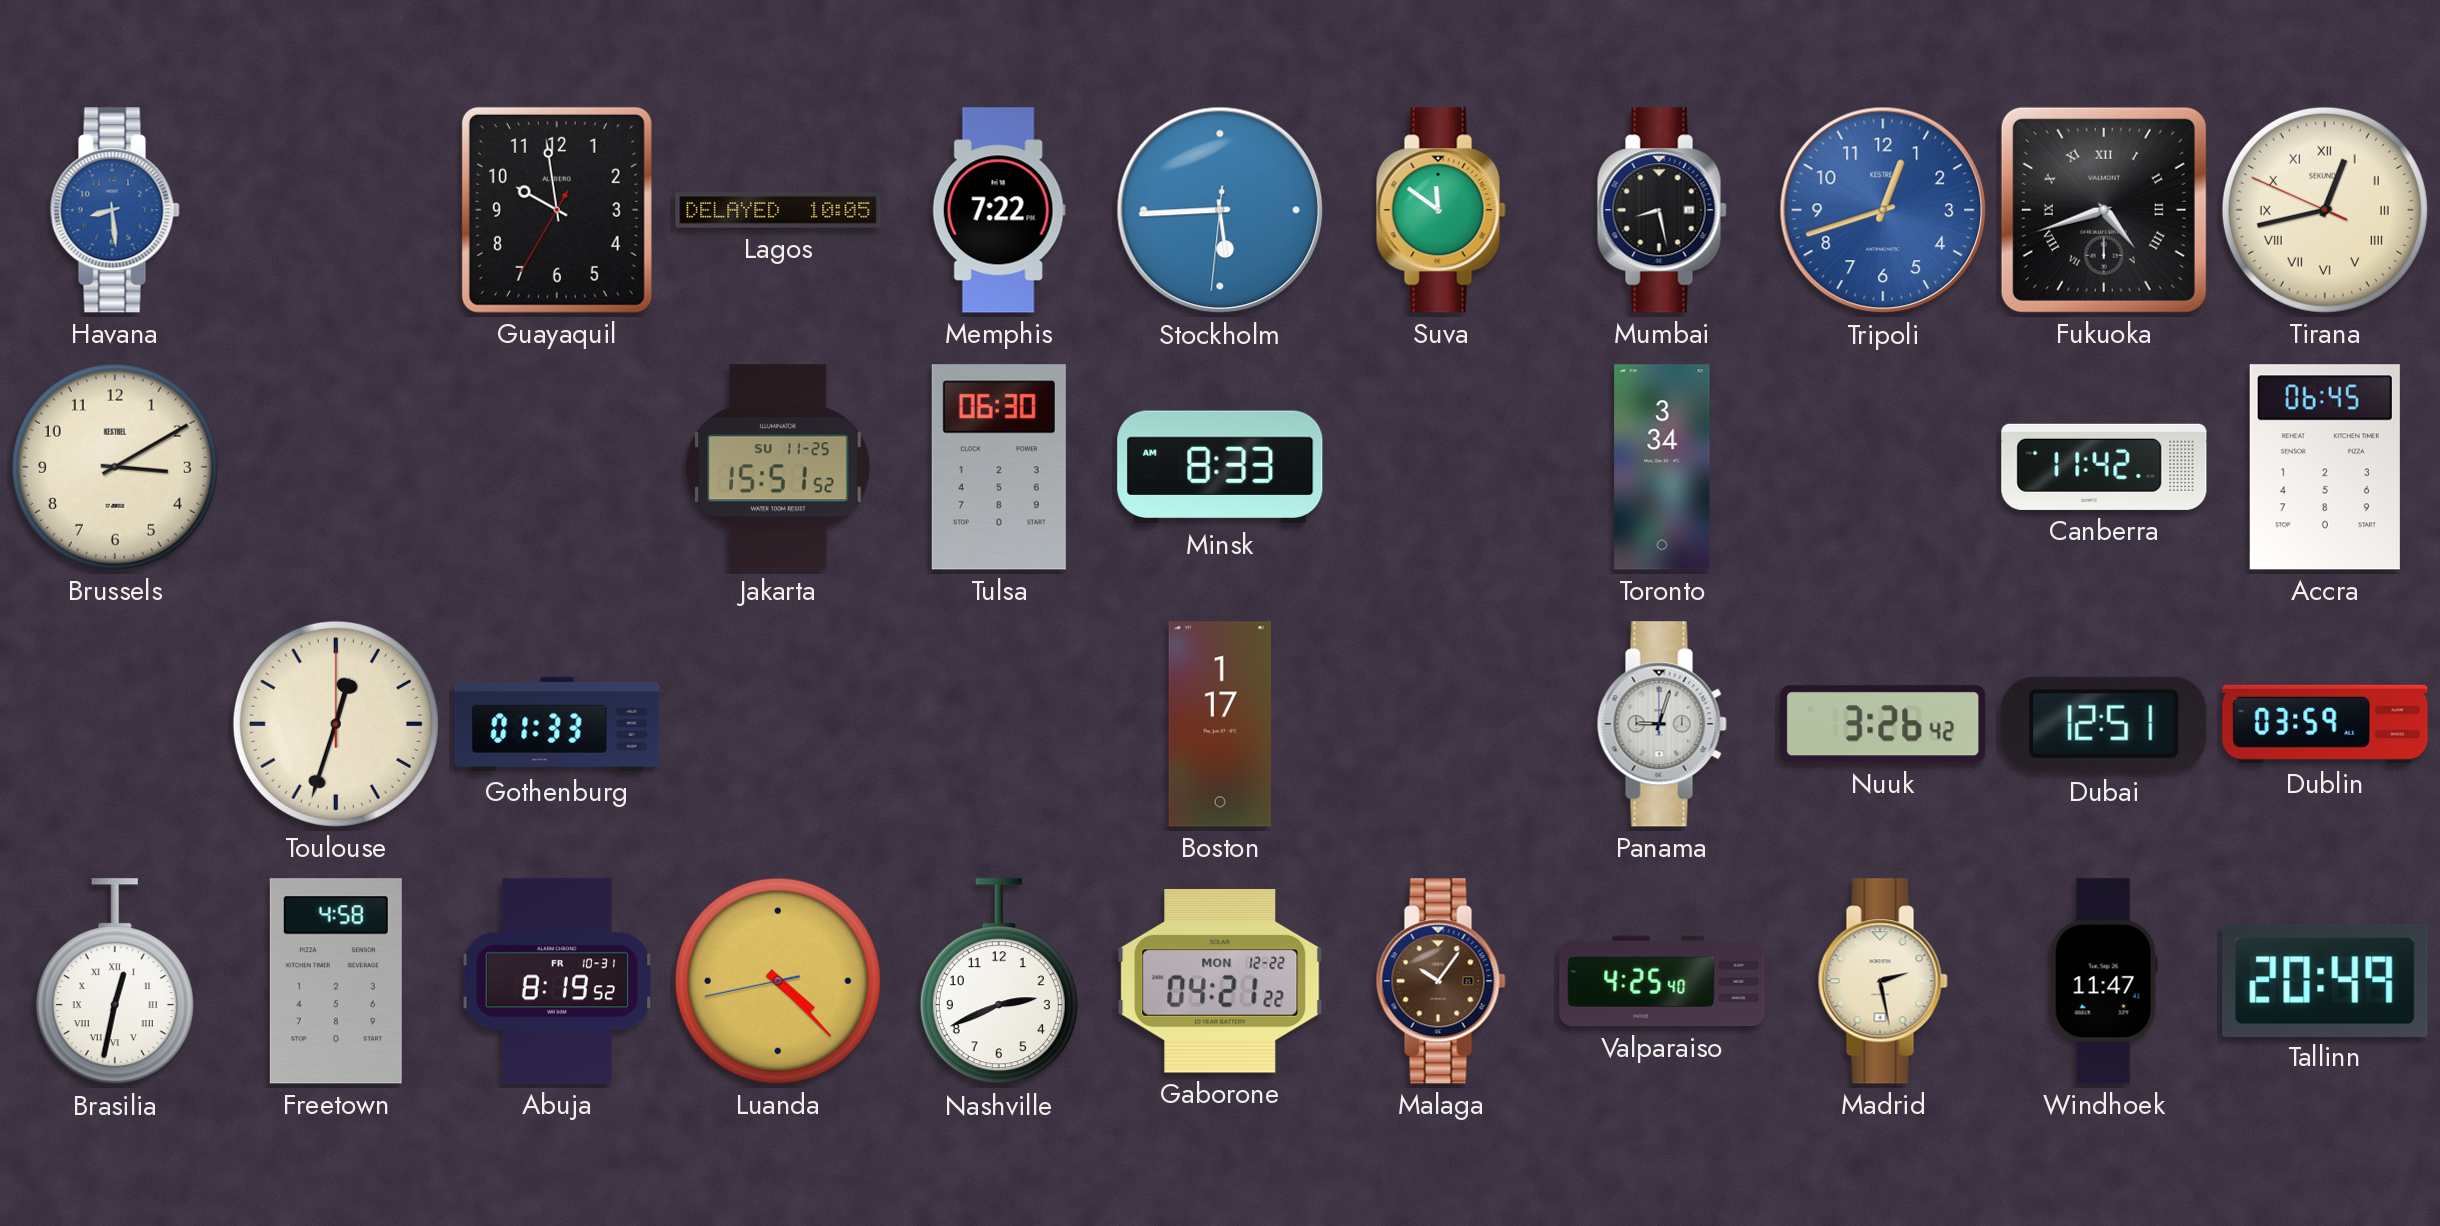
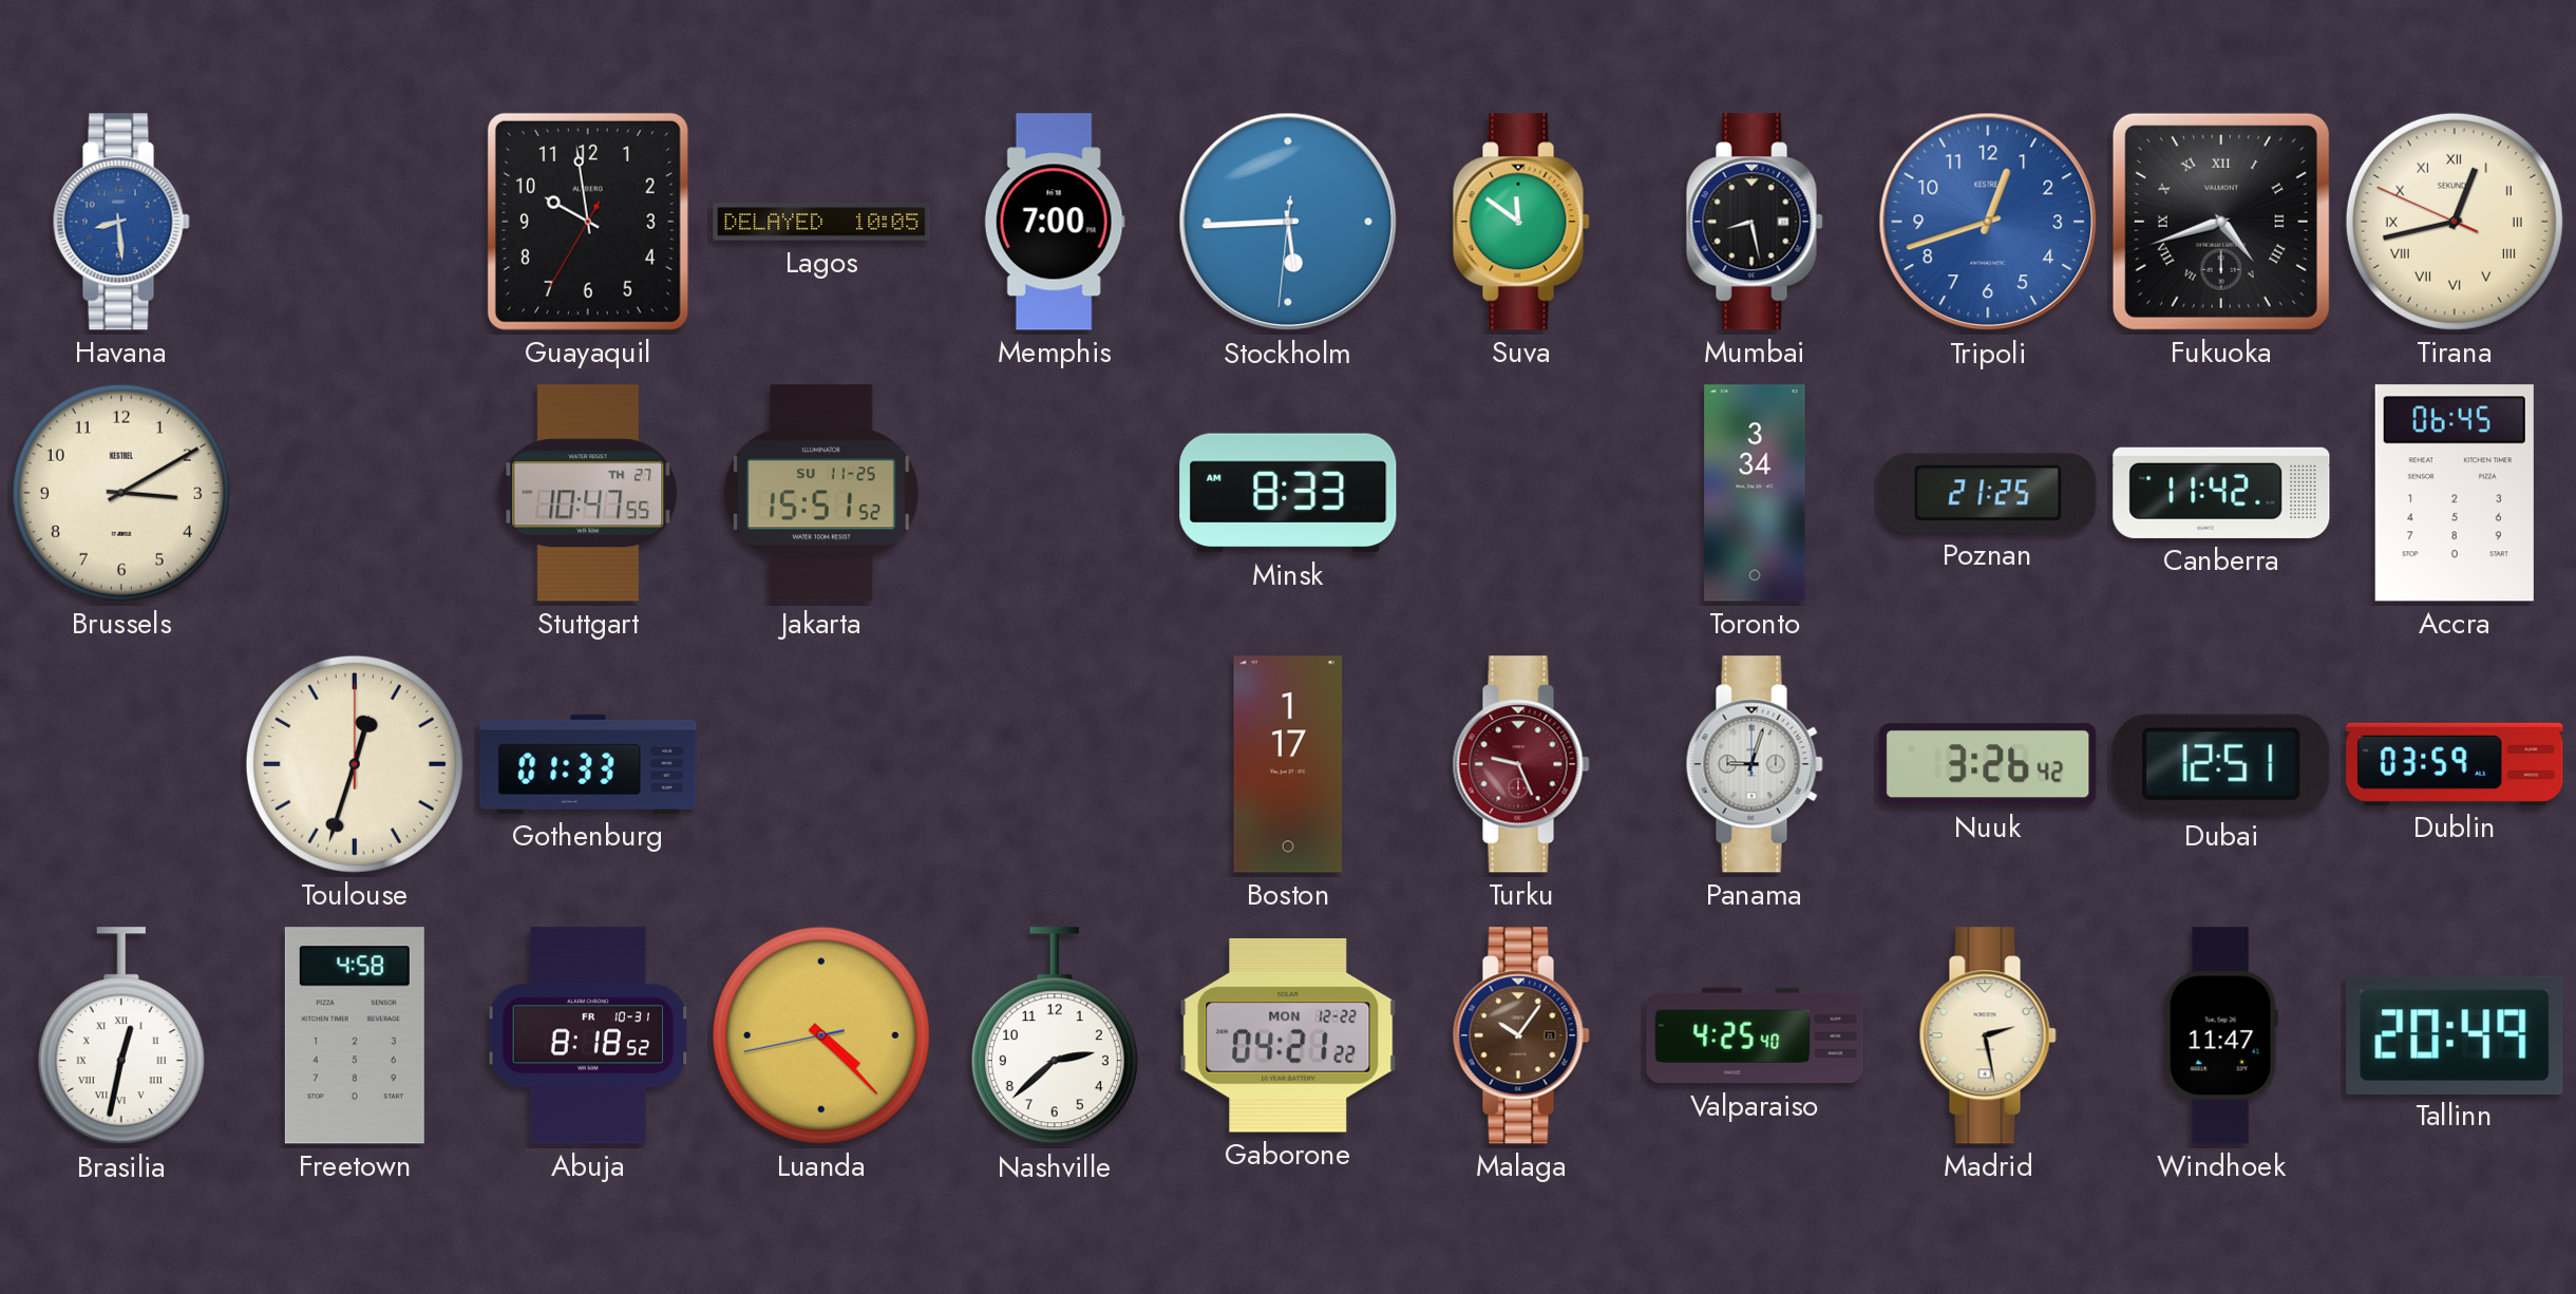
Memphis: 7:22 -> 7:00
Stuttgart: none -> 10:47
Tulsa: 06:30 -> none
Poznan: none -> 21:25
Turku: none -> 9:26
Abuja: 8:19 -> 8:18
Nashville: 2:41 -> 2:38
